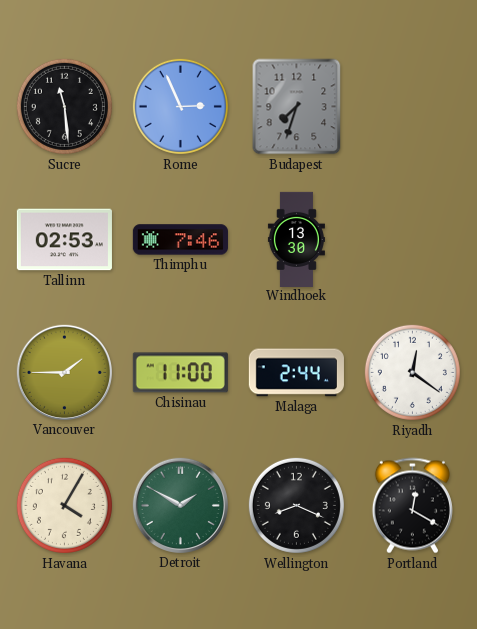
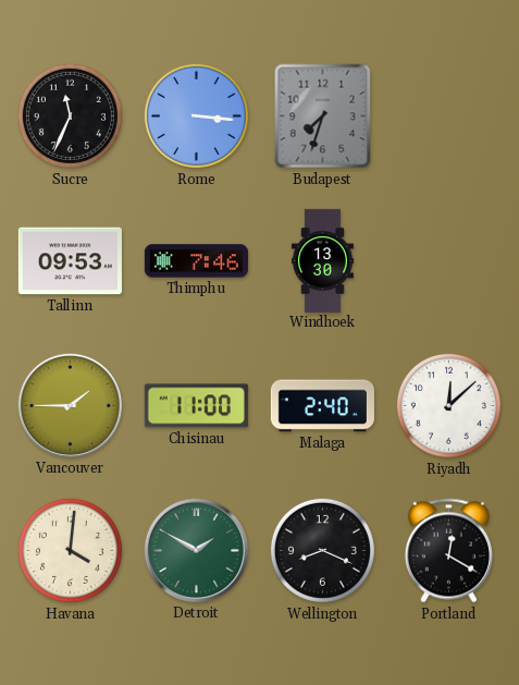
Sucre: 11:29 -> 11:34
Rome: 2:56 -> 3:16
Tallinn: 02:53 -> 09:53
Malaga: 2:44 -> 2:40
Riyadh: 12:21 -> 12:08
Havana: 4:05 -> 4:01
